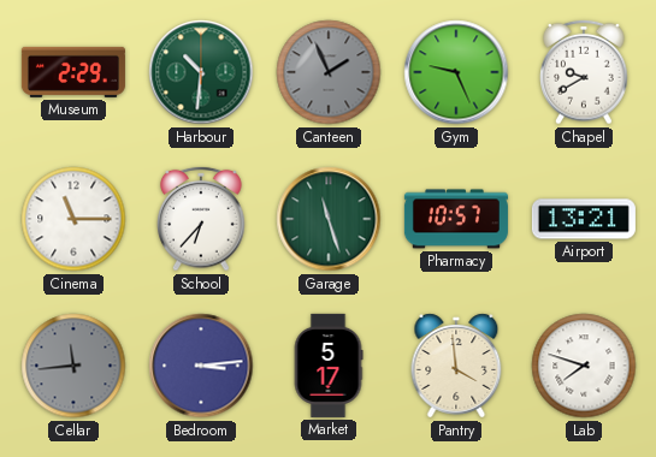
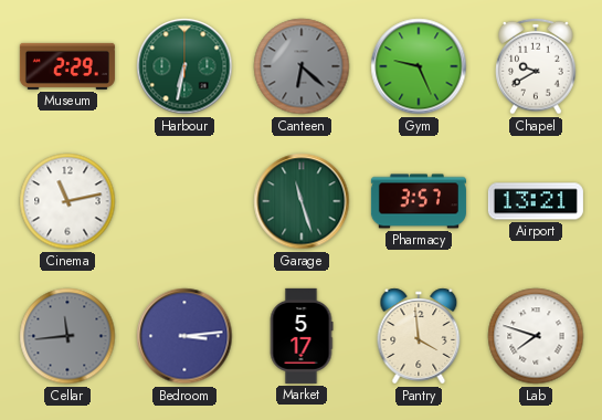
Harbour: 10:31 -> 6:32
Canteen: 1:56 -> 6:22
Cinema: 11:15 -> 11:13
School: 6:37 -> none
Pharmacy: 10:57 -> 3:57
